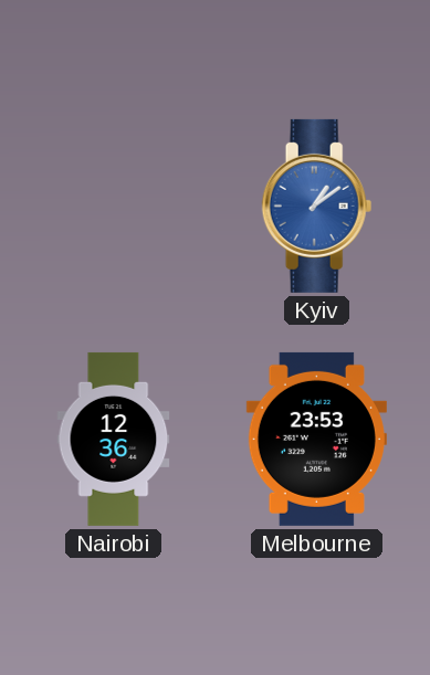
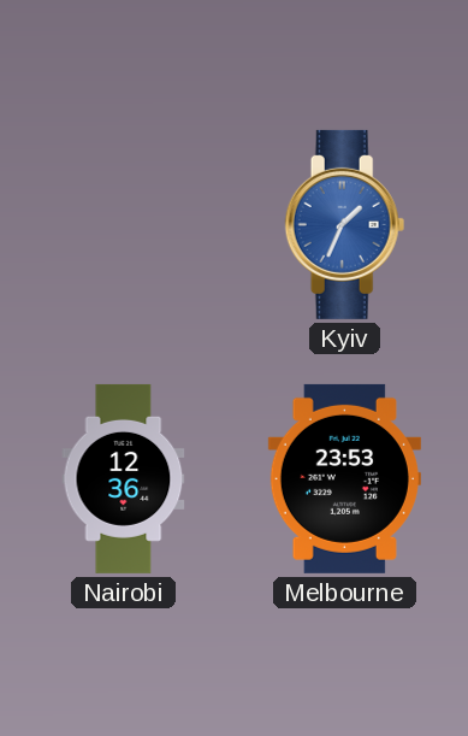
Kyiv: 1:09 -> 1:34
